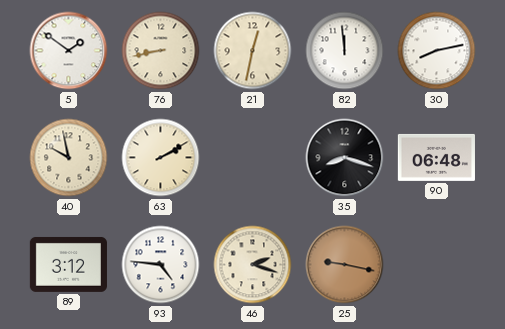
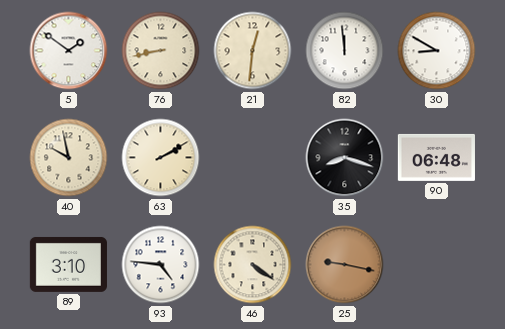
21: 12:32 -> 12:31
30: 8:13 -> 8:50
89: 3:12 -> 3:10
46: 2:18 -> 4:21
